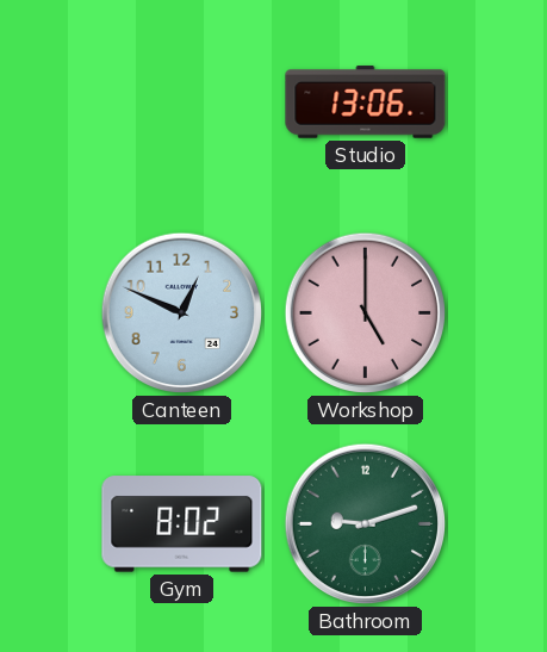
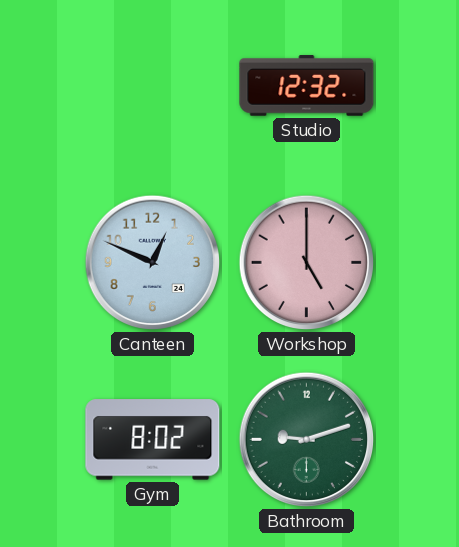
Studio: 13:06 -> 12:32
